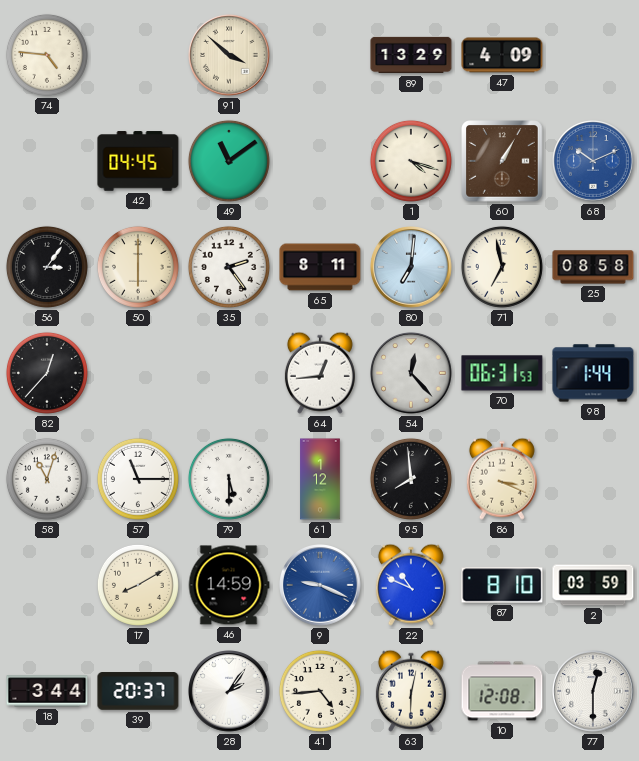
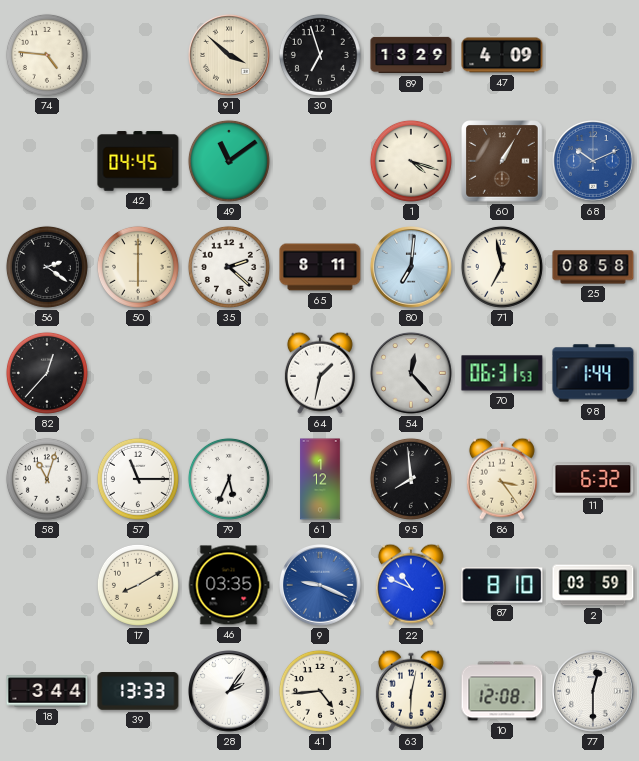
30: none -> 6:57
56: 3:06 -> 2:21
35: 2:24 -> 2:22
64: 12:44 -> 1:32
79: 5:30 -> 5:34
86: 3:19 -> 3:24
11: none -> 6:32
46: 14:59 -> 03:35
39: 20:37 -> 13:33
